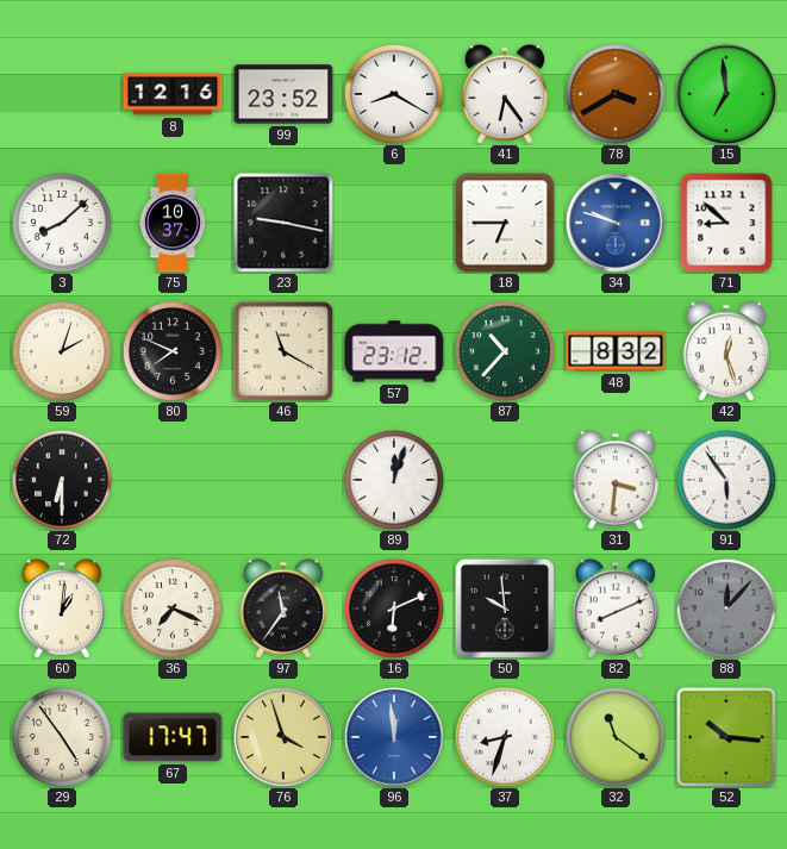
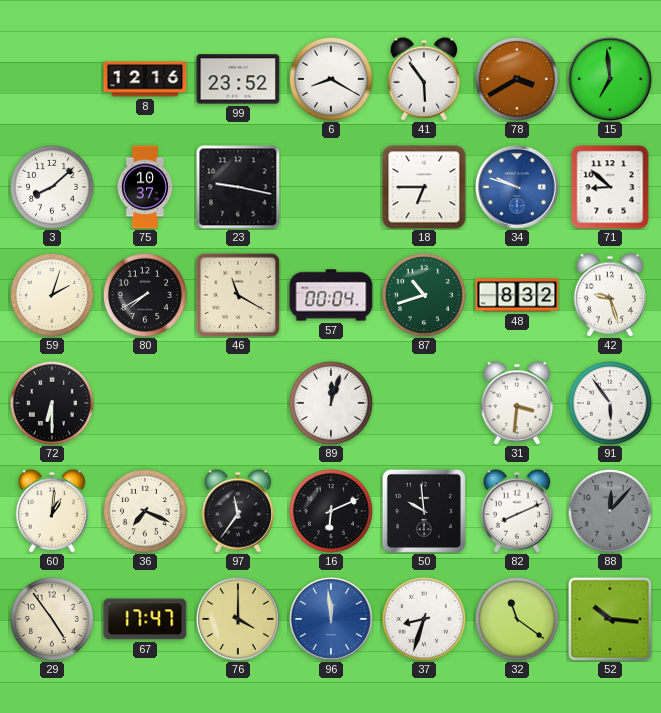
41: 6:24 -> 5:54
80: 7:49 -> 7:40
57: 23:12 -> 00:04
87: 10:37 -> 10:42
42: 12:27 -> 9:27
76: 3:57 -> 4:00
